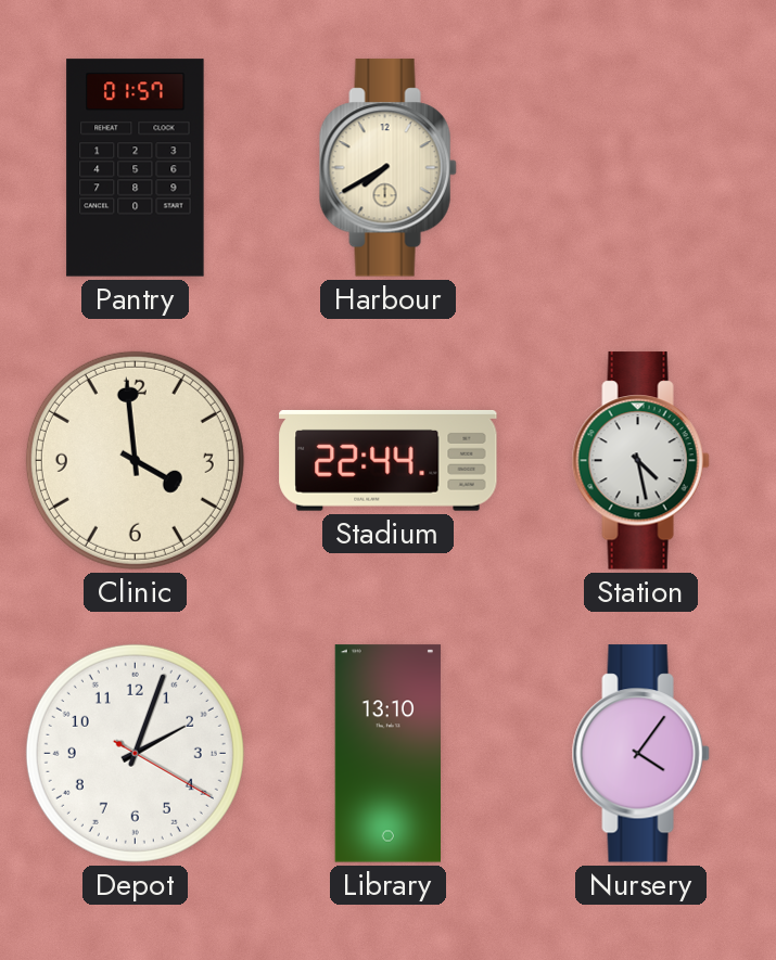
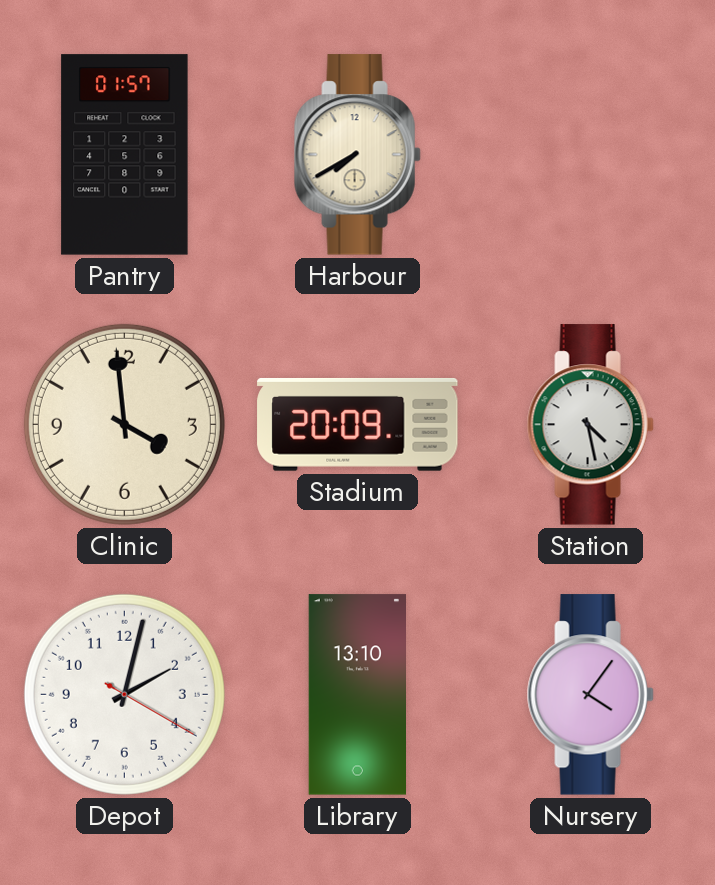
Stadium: 22:44 -> 20:09
Depot: 2:03 -> 2:02
